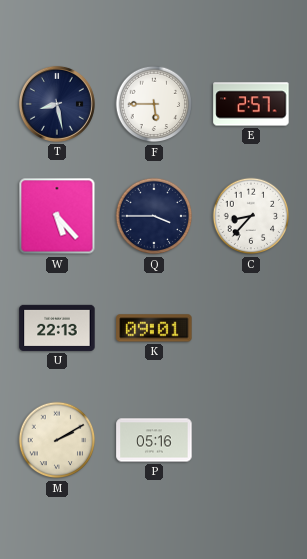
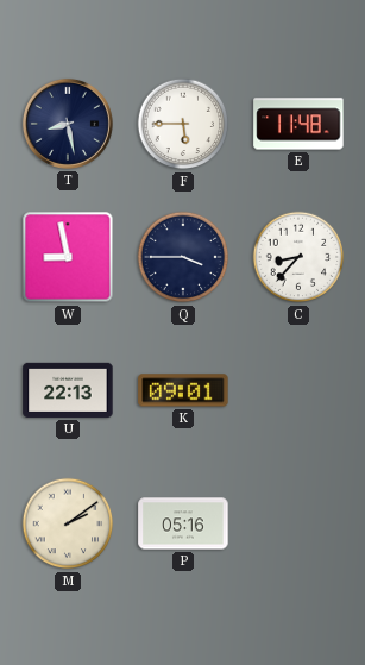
E: 2:57 -> 11:48
W: 5:23 -> 8:58
M: 2:10 -> 2:09
